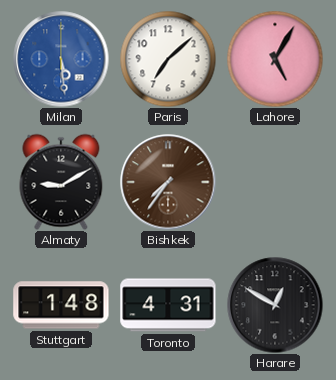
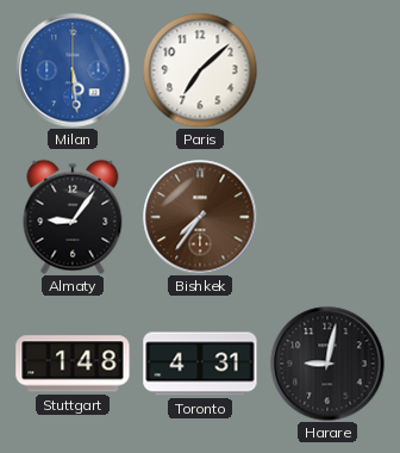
Lahore: 5:05 -> none
Almaty: 9:10 -> 9:06
Harare: 12:50 -> 9:02
